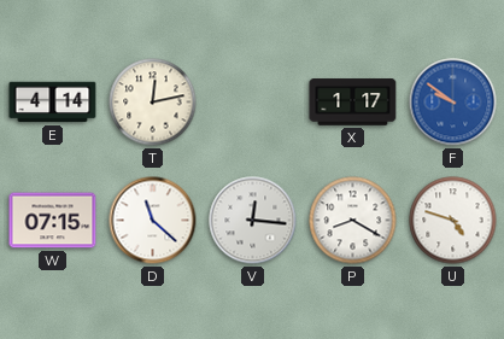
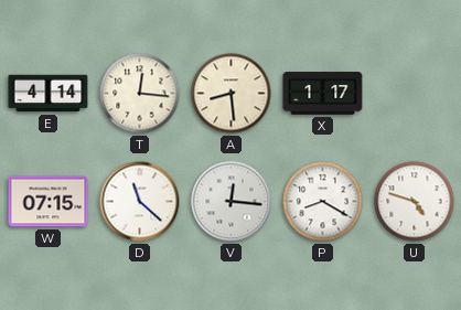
T: 12:13 -> 12:16
A: none -> 8:29
F: 9:51 -> none
